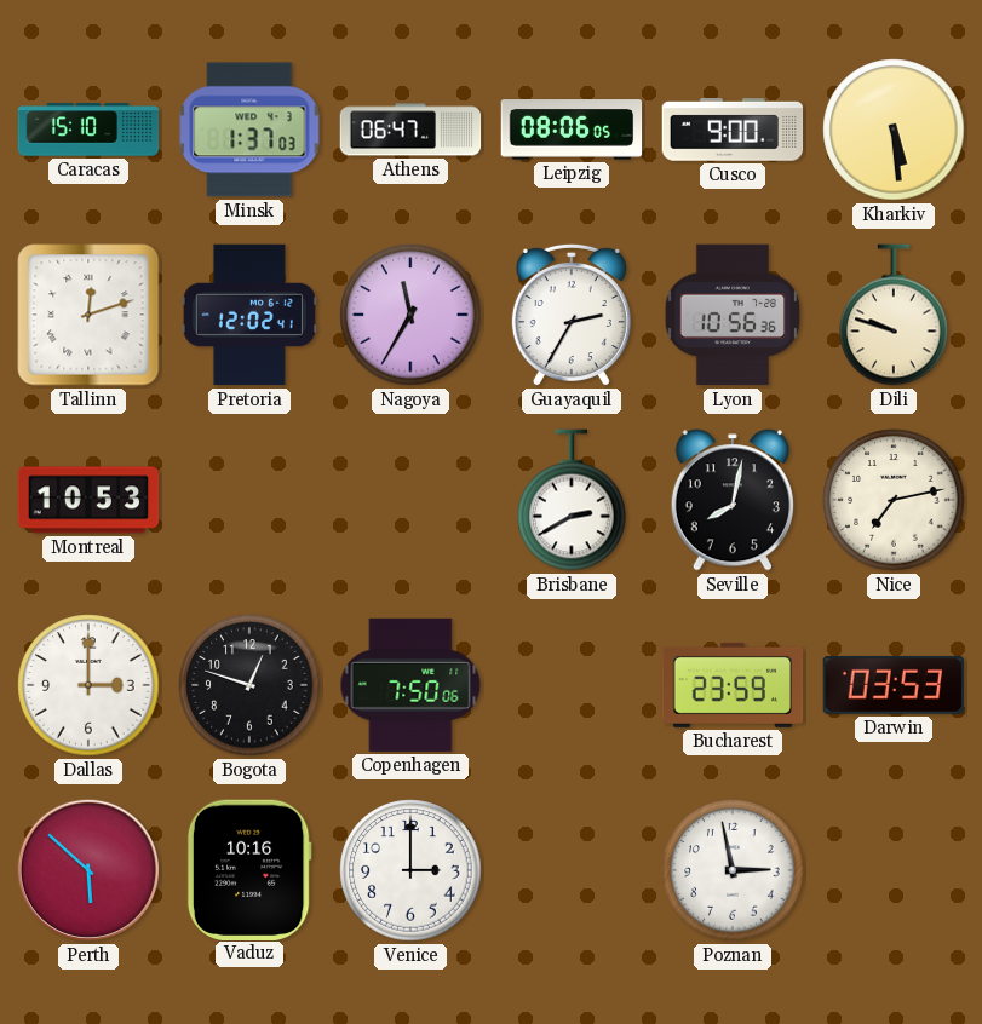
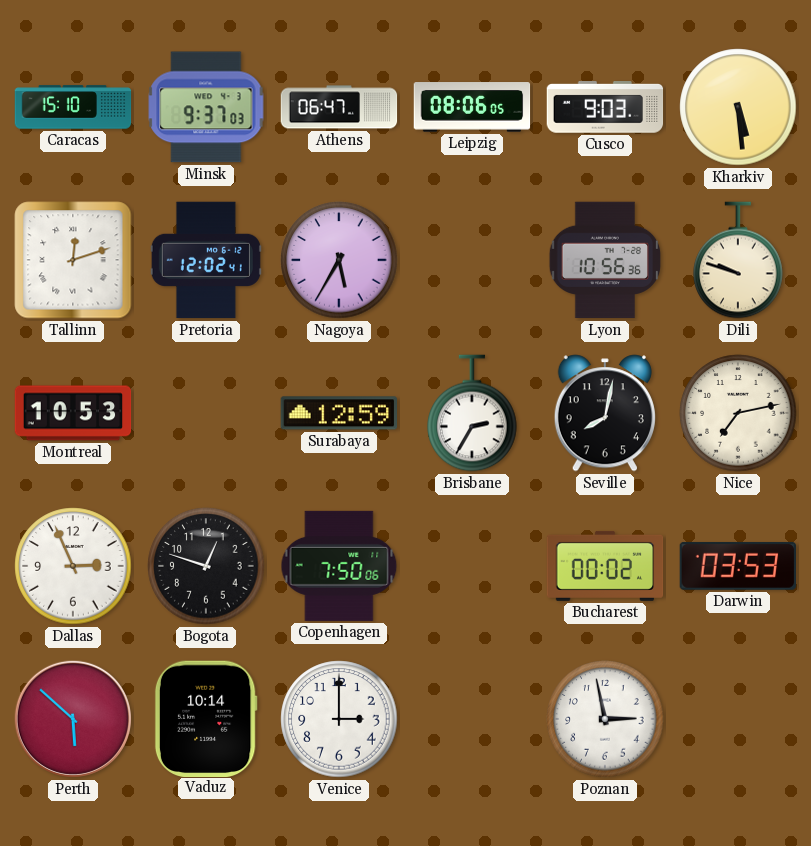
Minsk: 1:37 -> 9:37
Cusco: 9:00 -> 9:03
Nagoya: 11:35 -> 5:35
Guayaquil: 2:35 -> none
Surabaya: none -> 12:59
Brisbane: 2:40 -> 2:35
Dallas: 3:00 -> 2:56
Bucharest: 23:59 -> 00:02
Vaduz: 10:16 -> 10:14
